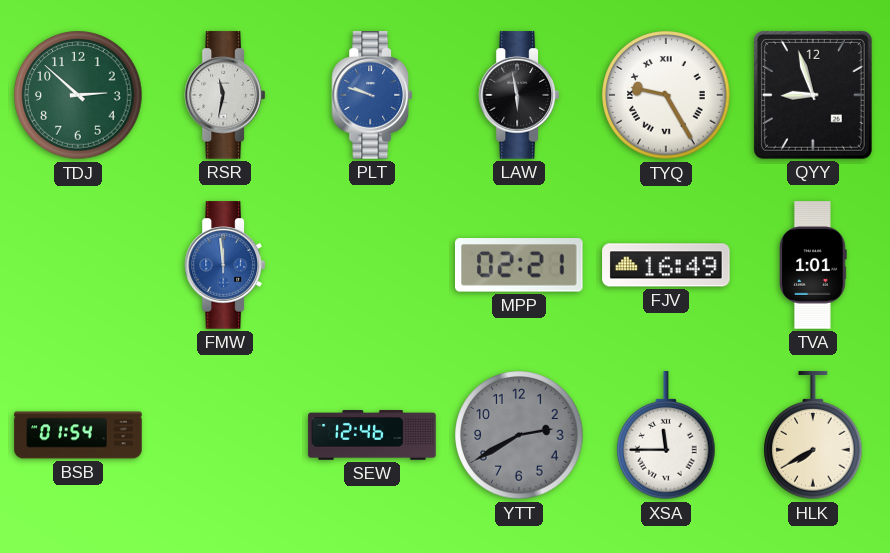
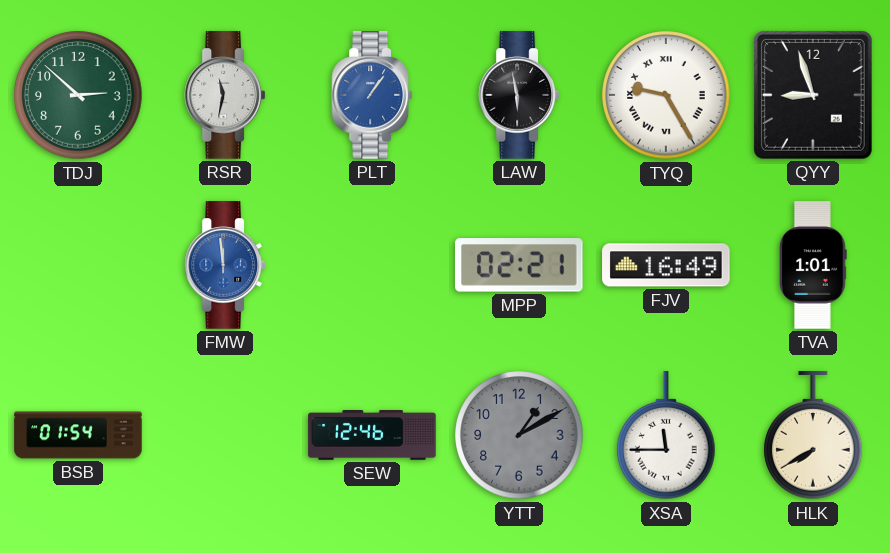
PLT: 9:48 -> 1:06
YTT: 2:40 -> 1:10
